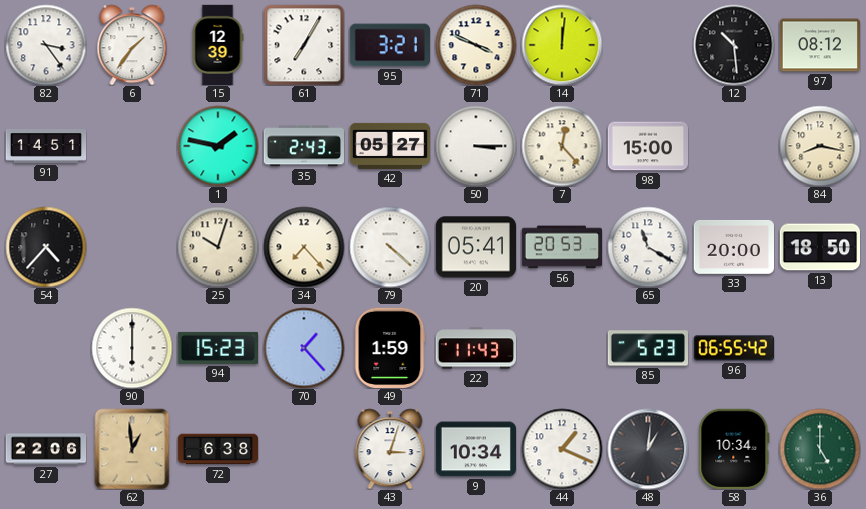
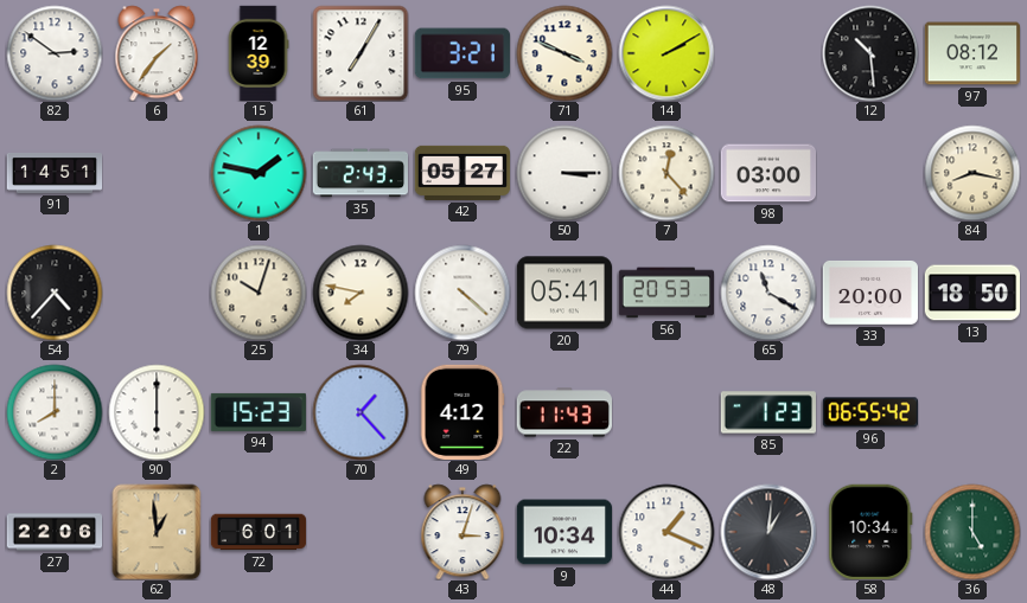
82: 3:24 -> 2:51
14: 12:01 -> 2:10
98: 15:00 -> 03:00
34: 7:23 -> 7:47
2: none -> 8:00
49: 1:59 -> 4:12
85: 5:23 -> 1:23
72: 6:38 -> 6:01
